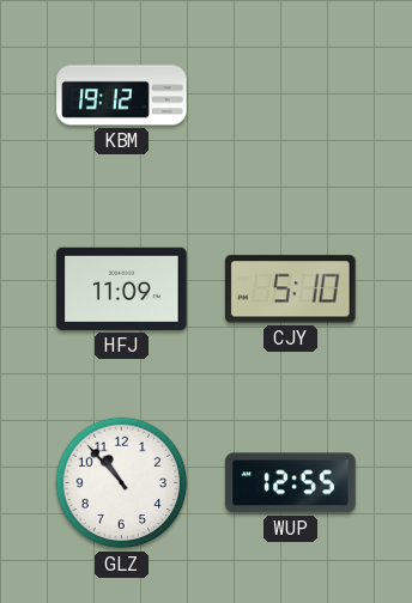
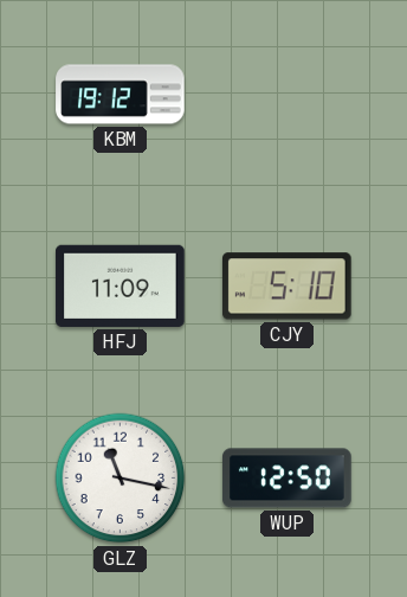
GLZ: 10:53 -> 11:17
WUP: 12:55 -> 12:50
